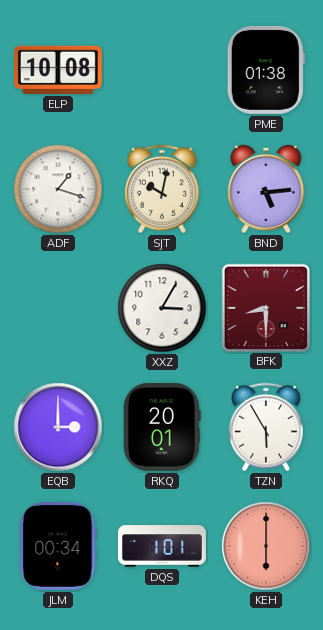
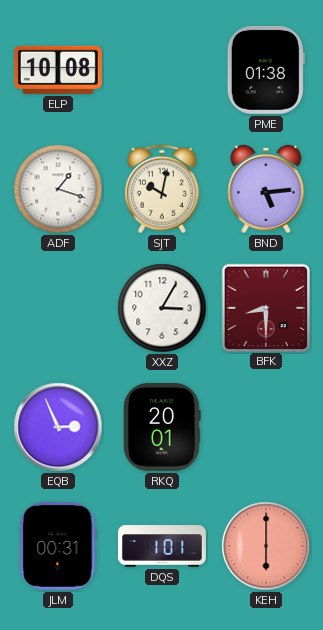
EQB: 3:00 -> 2:56
TZN: 5:55 -> none
JLM: 00:34 -> 00:31
